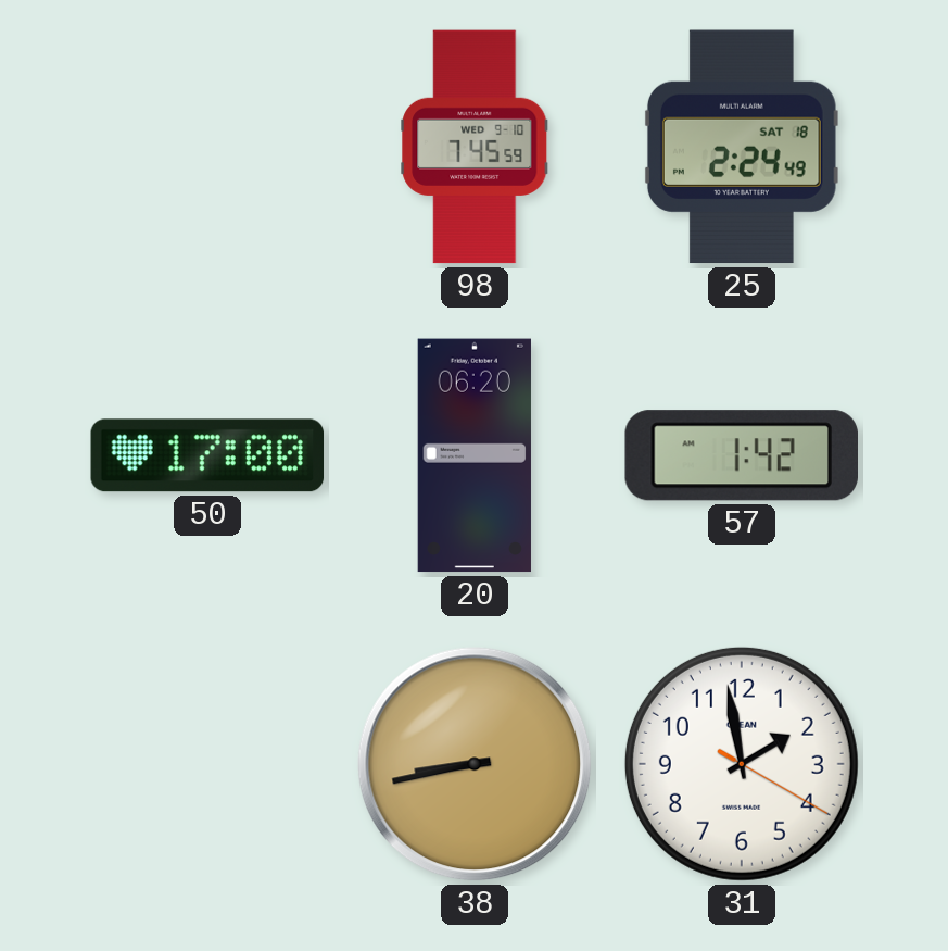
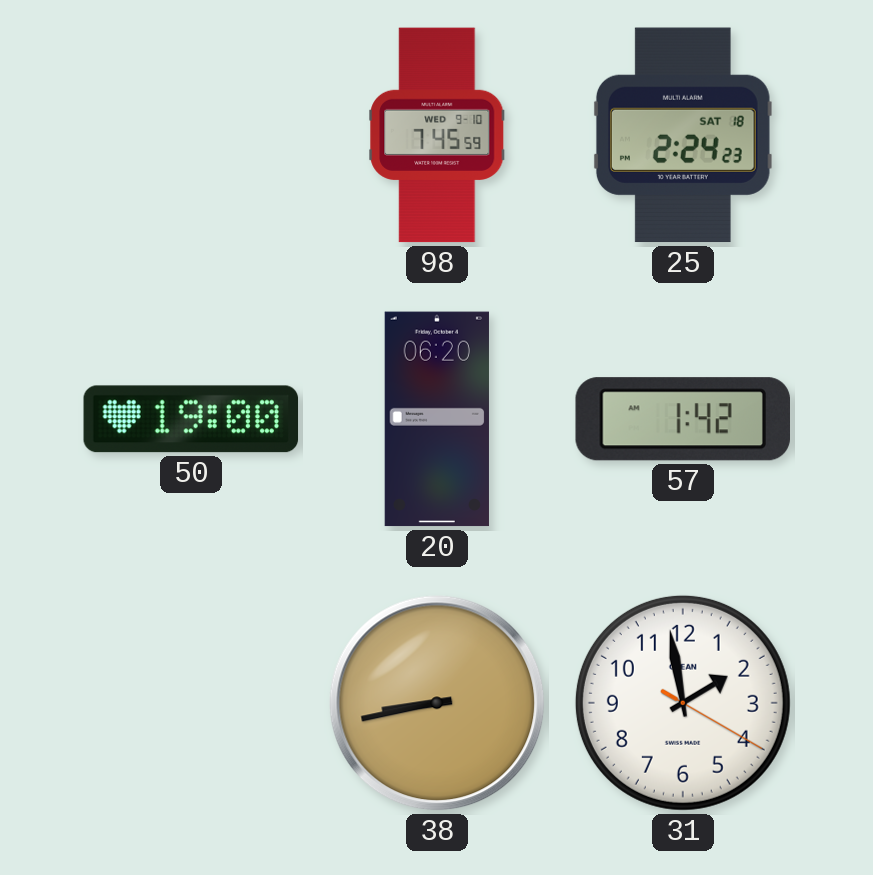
25: 2:24:49 -> 2:24:23
50: 17:00 -> 19:00
